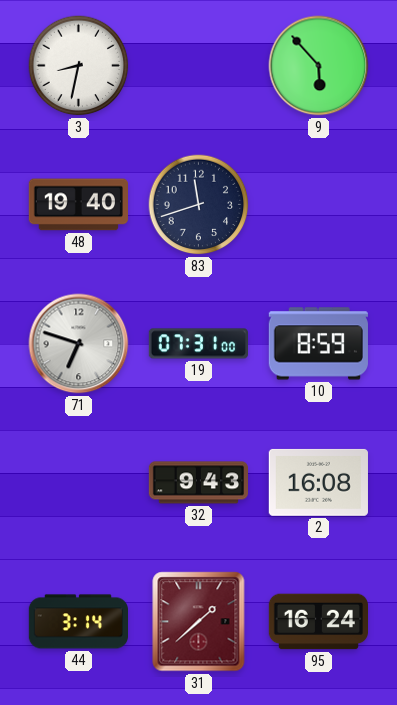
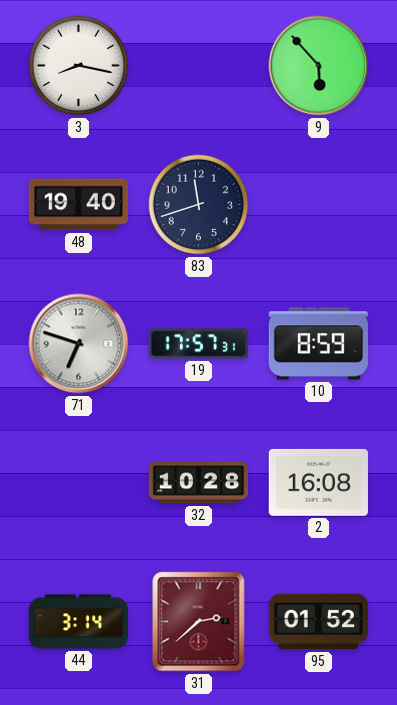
3: 8:32 -> 8:17
19: 07:31 -> 17:57
32: 9:43 -> 10:28
31: 1:38 -> 2:38
95: 16:24 -> 01:52
